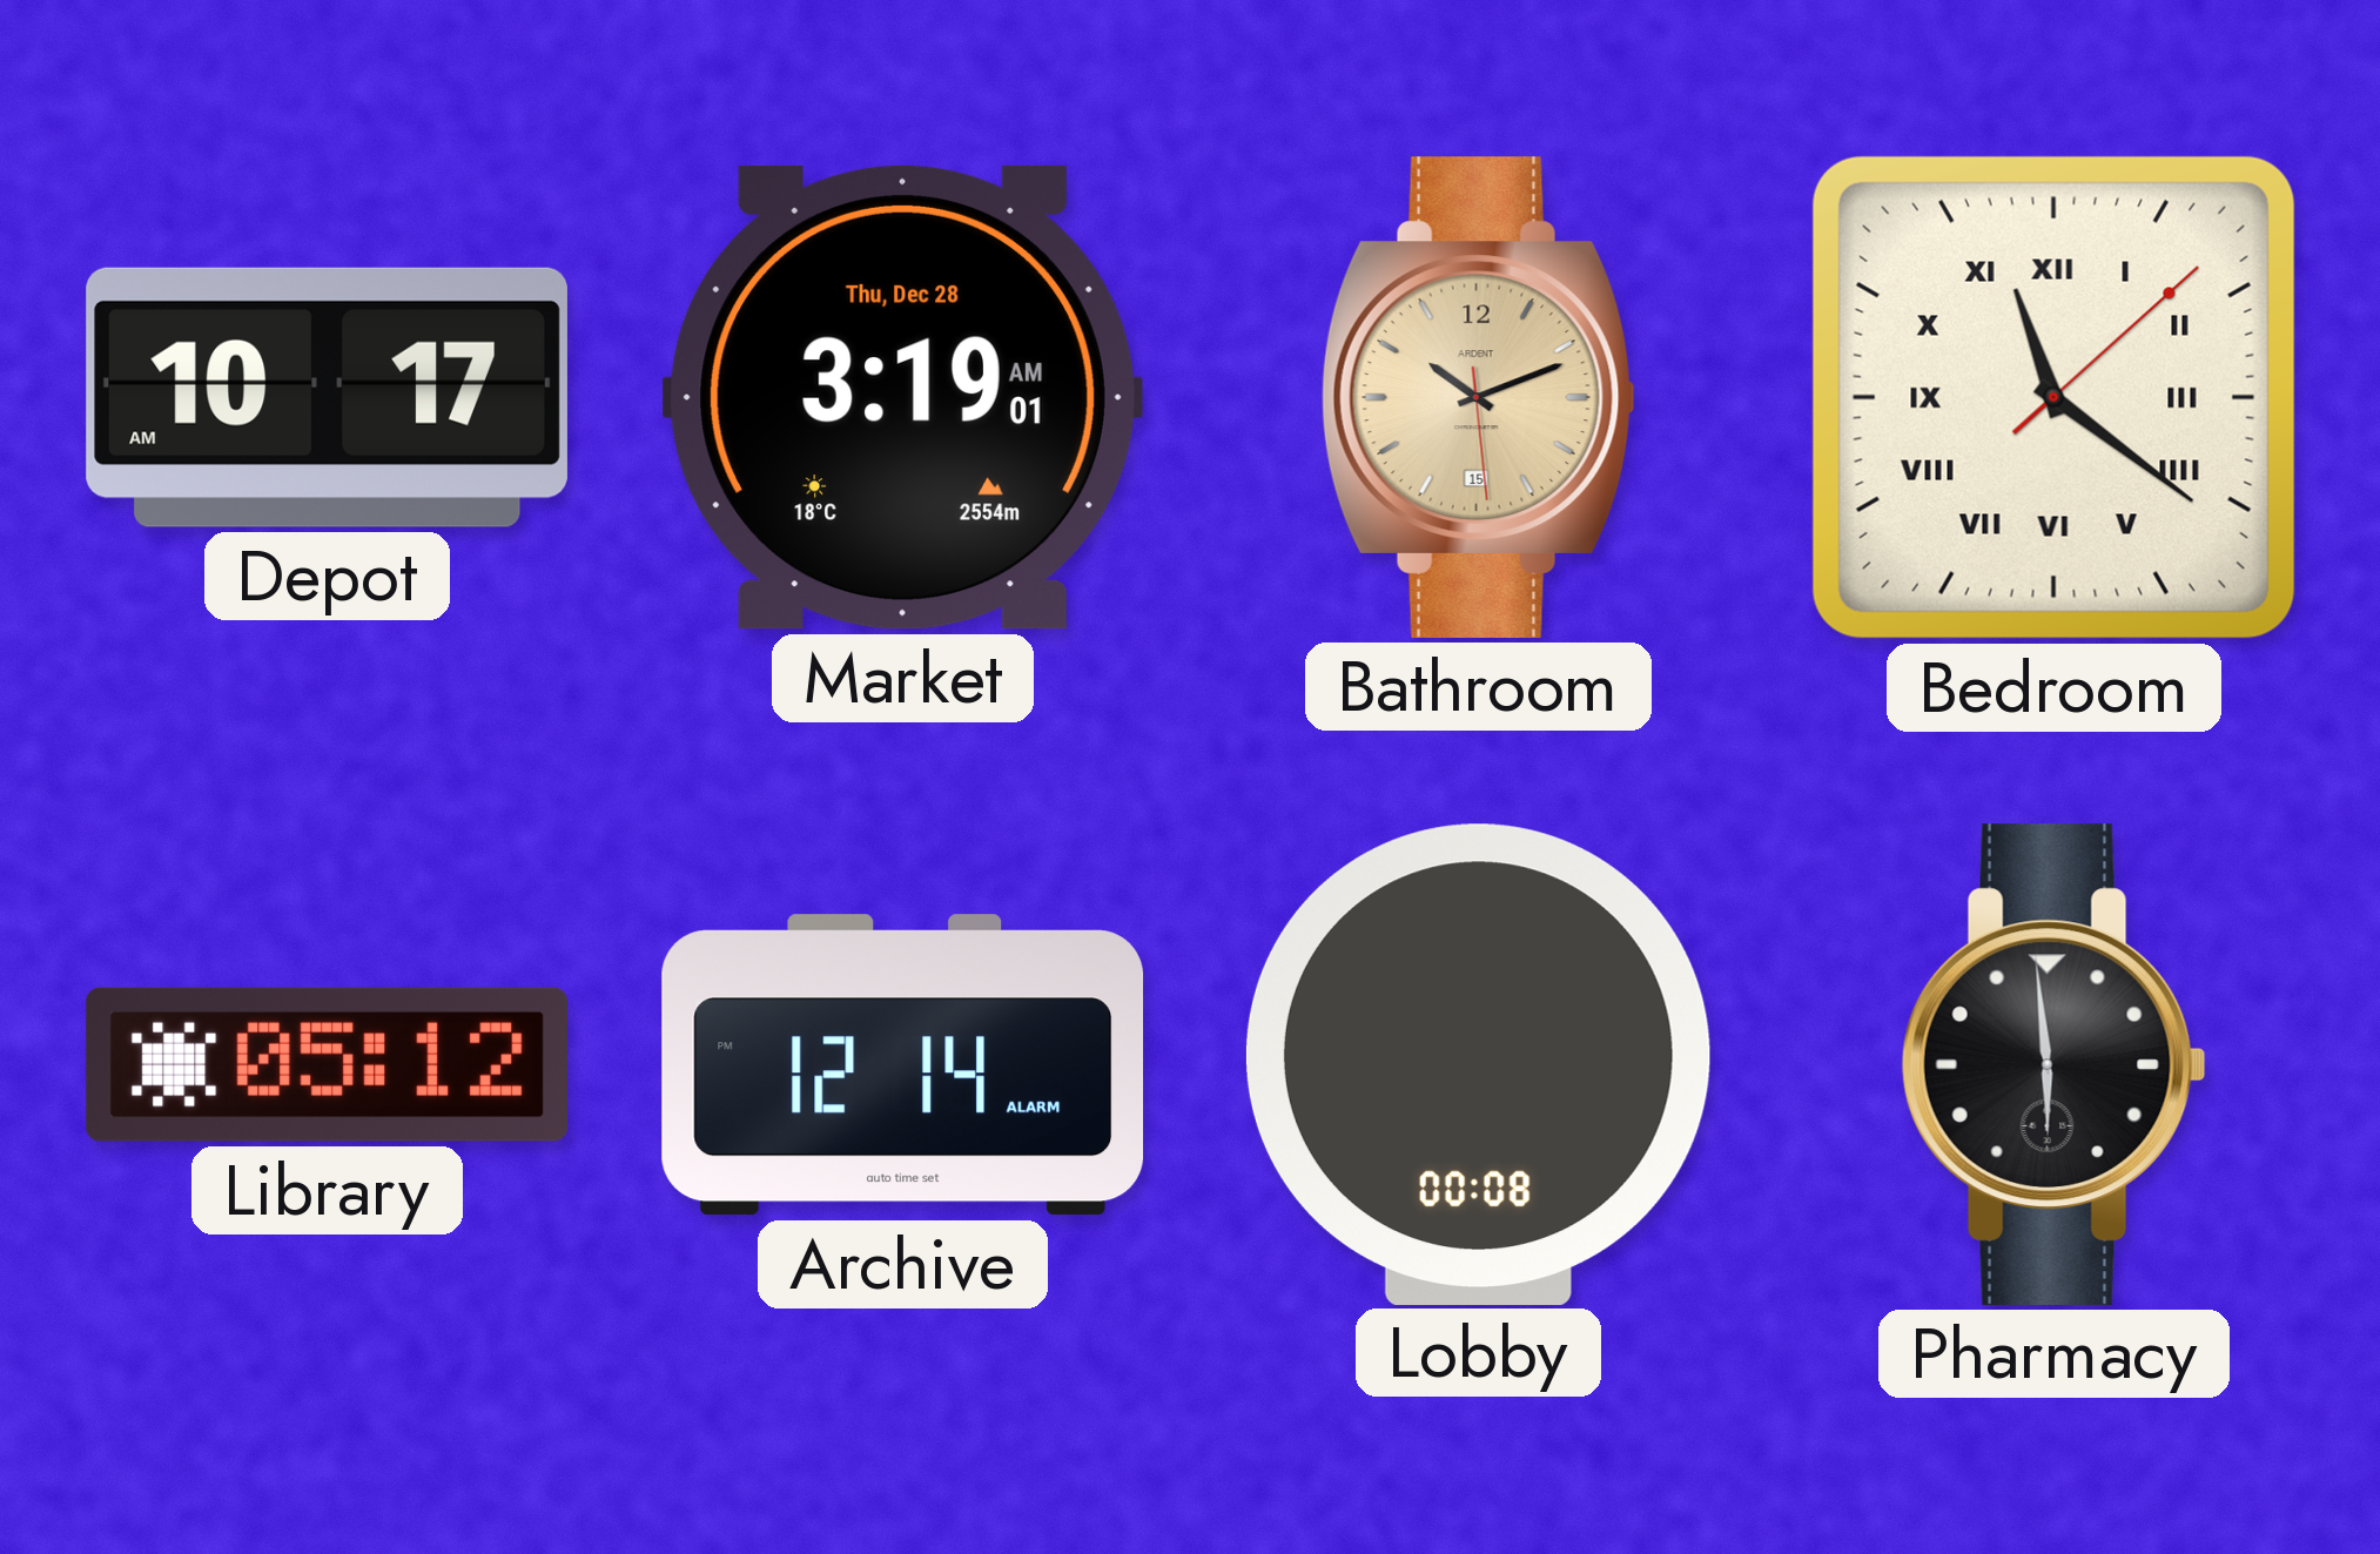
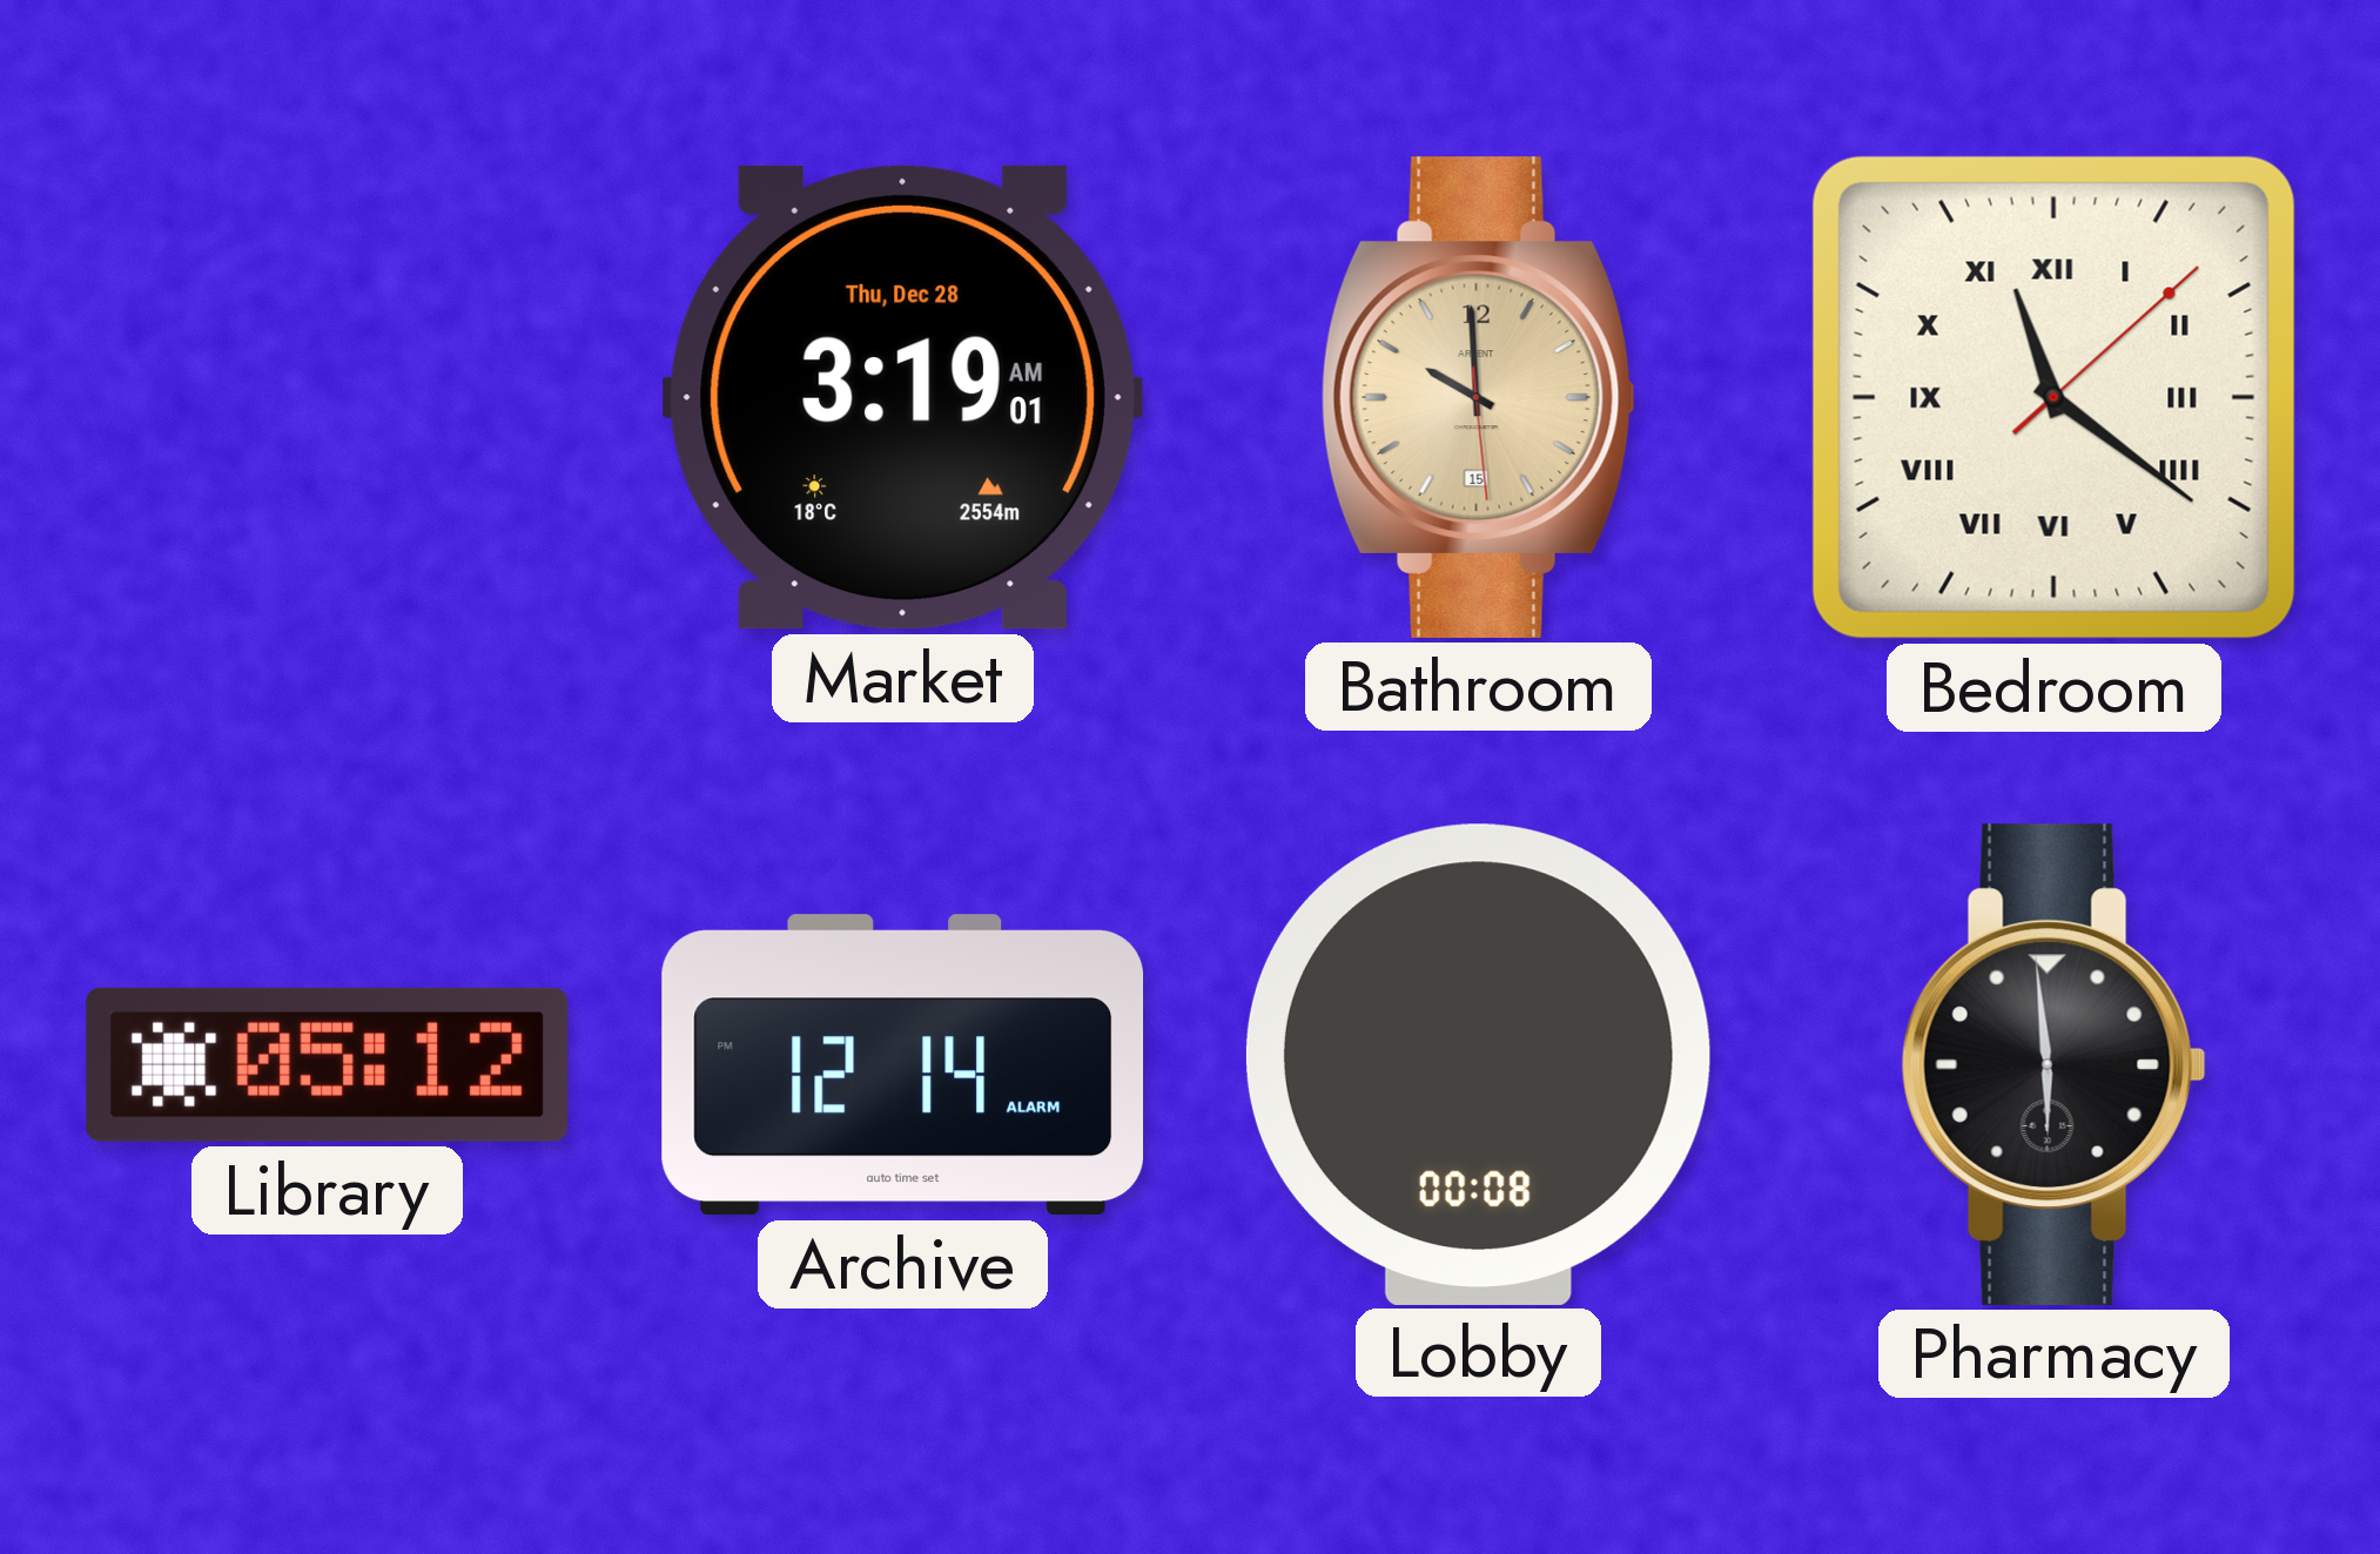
Depot: 10:17 -> none
Bathroom: 10:11 -> 9:59
